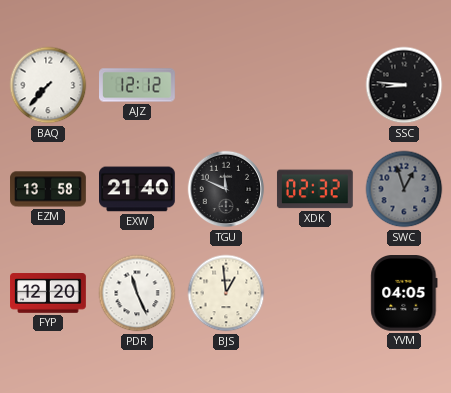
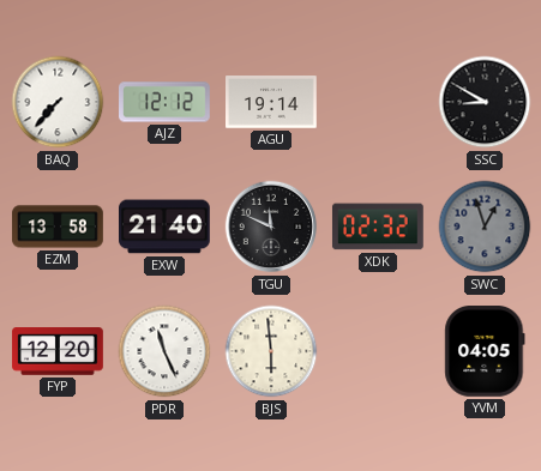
AGU: none -> 19:14
SSC: 8:46 -> 8:50
BJS: 12:59 -> 5:59
